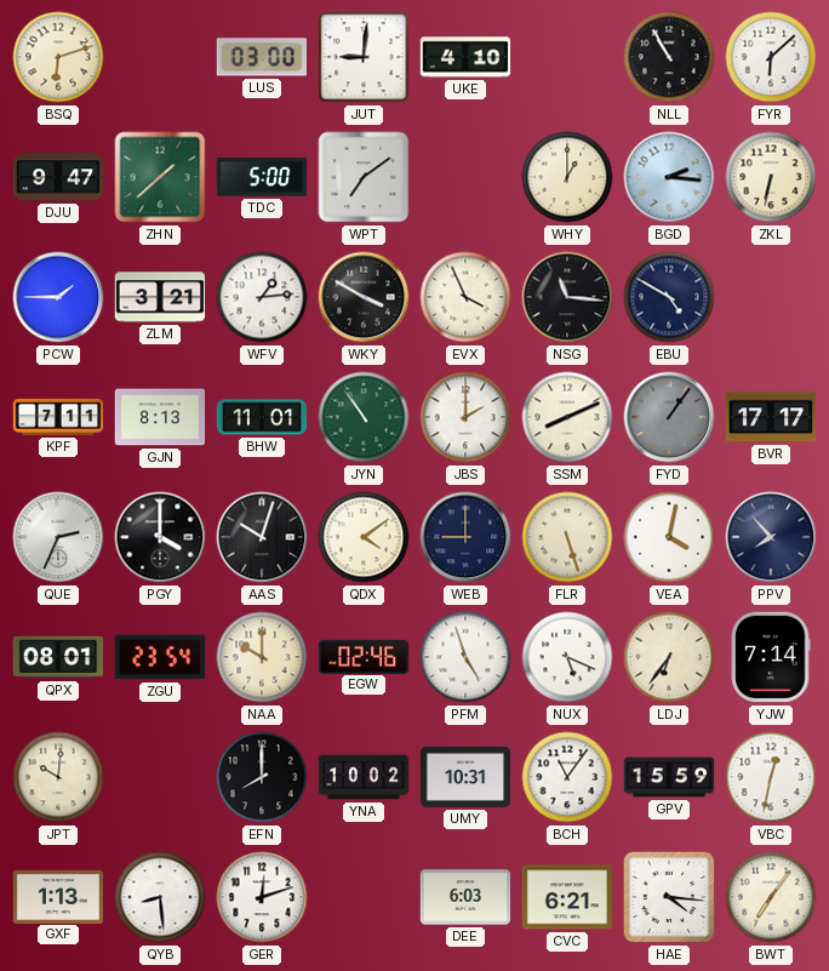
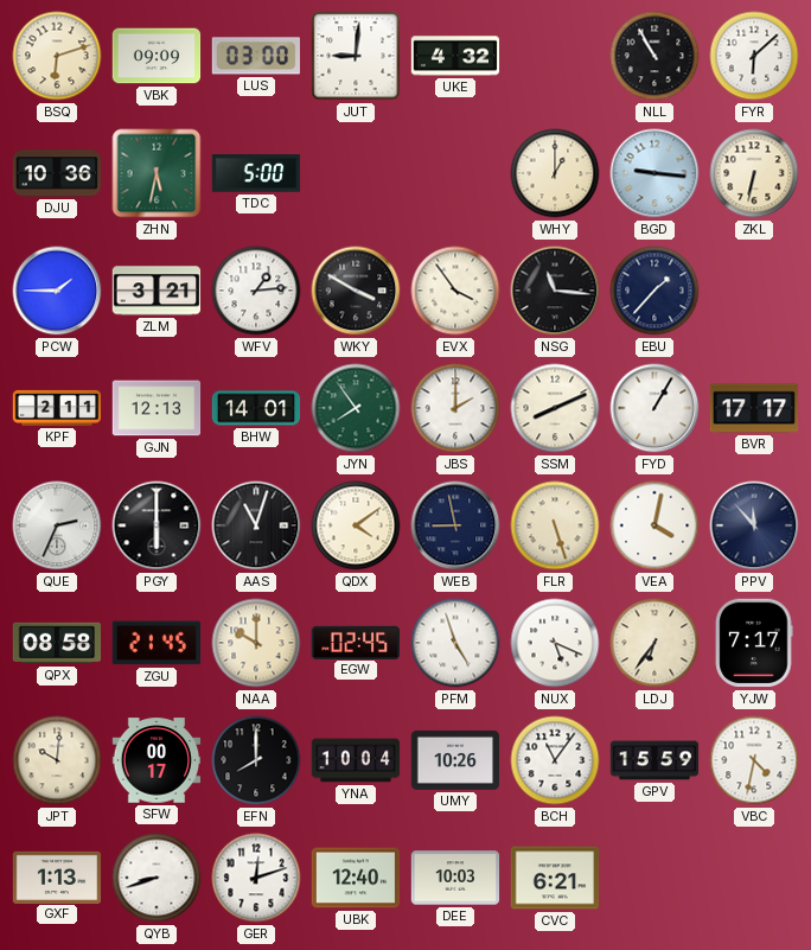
VBK: none -> 09:09
UKE: 4:10 -> 4:32
DJU: 9:47 -> 10:36
ZHN: 1:38 -> 5:32
WPT: 7:09 -> none
BGD: 2:16 -> 9:16
EVX: 3:56 -> 3:54
EBU: 4:50 -> 1:37
KPF: 7:11 -> 2:11
GJN: 8:13 -> 12:13
BHW: 11:01 -> 14:01
JYN: 10:54 -> 7:54
FYD: 1:06 -> 1:05
FYD dial: grey -> white
PGY: 4:00 -> 6:00
AAS: 10:03 -> 11:03
WEB: 9:00 -> 8:58
PPV: 7:53 -> 11:53
QPX: 08:01 -> 08:58
ZGU: 23:54 -> 21:45
EGW: 02:46 -> 02:45
YJW: 7:14 -> 7:17
SFW: none -> 00:17
YNA: 10:02 -> 10:04
UMY: 10:31 -> 10:26
VBC: 12:32 -> 4:32
QYB: 8:29 -> 8:42
UBK: none -> 12:40
DEE: 6:03 -> 10:03
HAE: 4:16 -> none
BWT: 7:06 -> none
